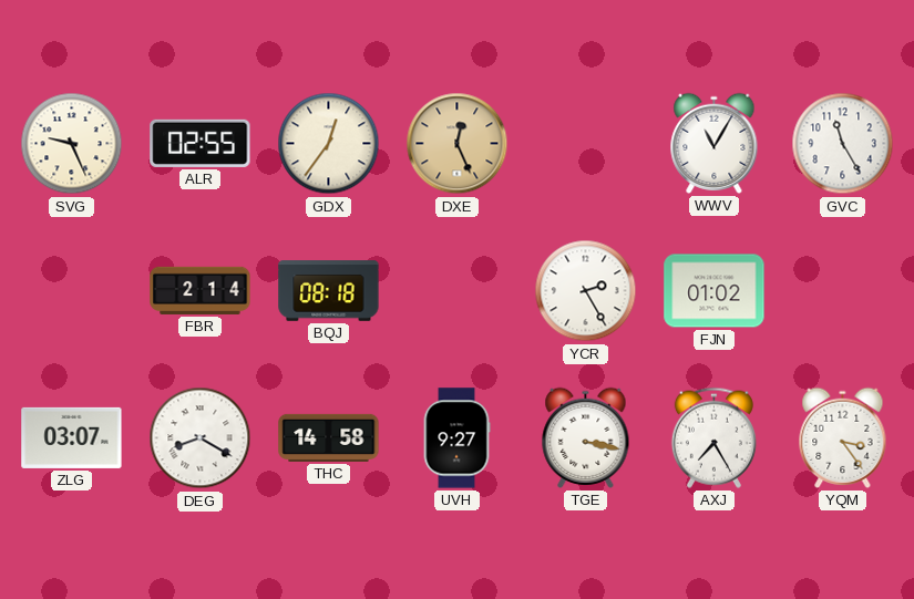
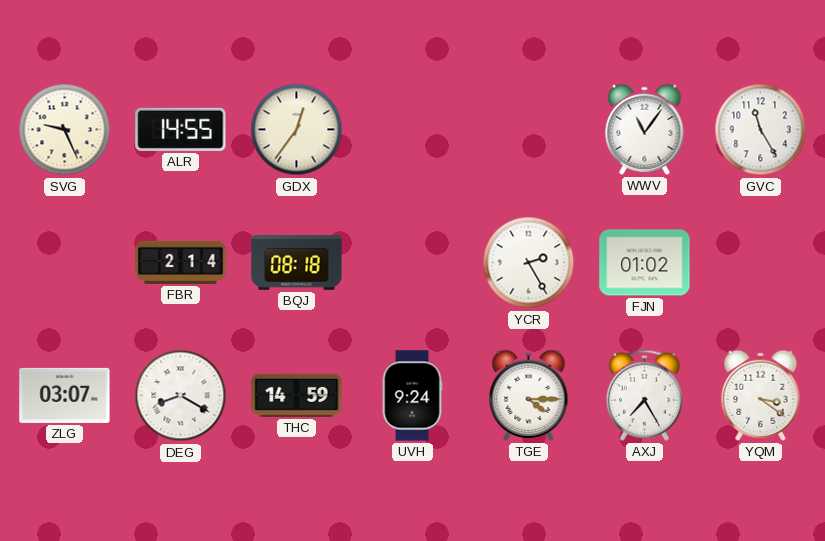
ALR: 02:55 -> 14:55
DXE: 12:26 -> none
WWV: 11:05 -> 11:06
THC: 14:58 -> 14:59
UVH: 9:27 -> 9:24
TGE: 3:17 -> 4:15
YQM: 3:24 -> 3:21
